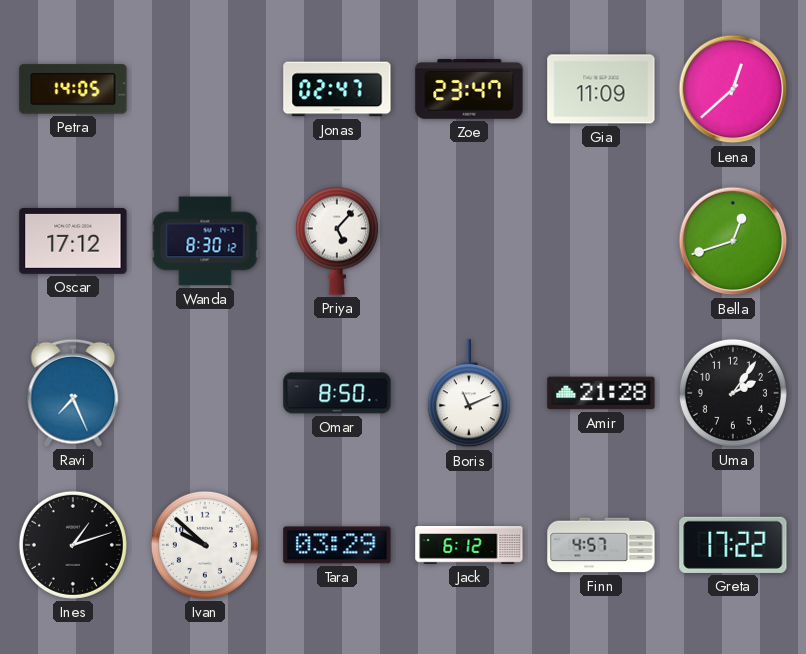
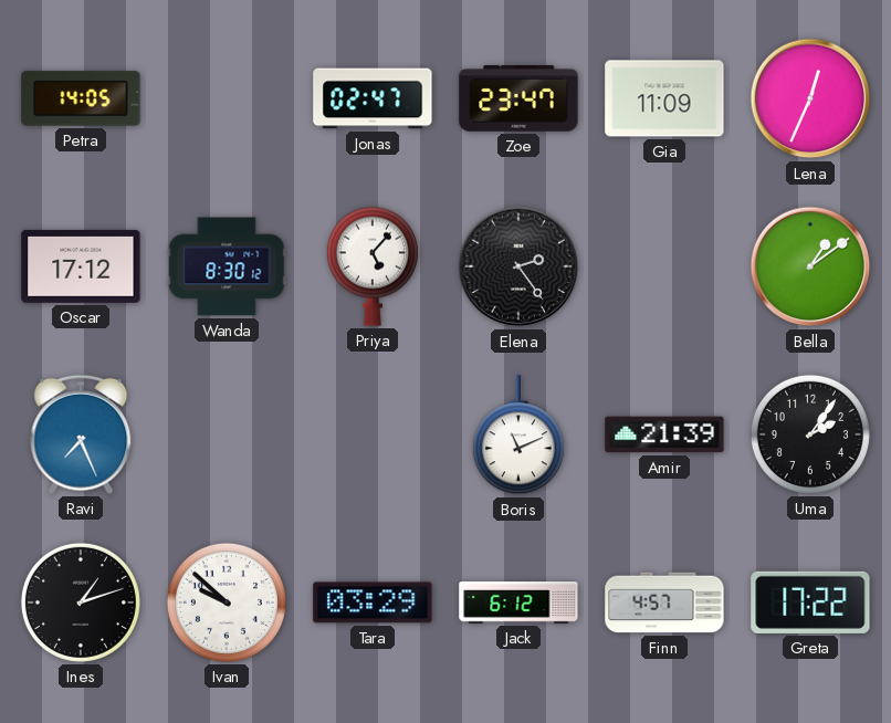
Lena: 12:38 -> 12:34
Elena: none -> 2:24
Bella: 12:42 -> 1:09
Omar: 8:50 -> none
Amir: 21:28 -> 21:39
